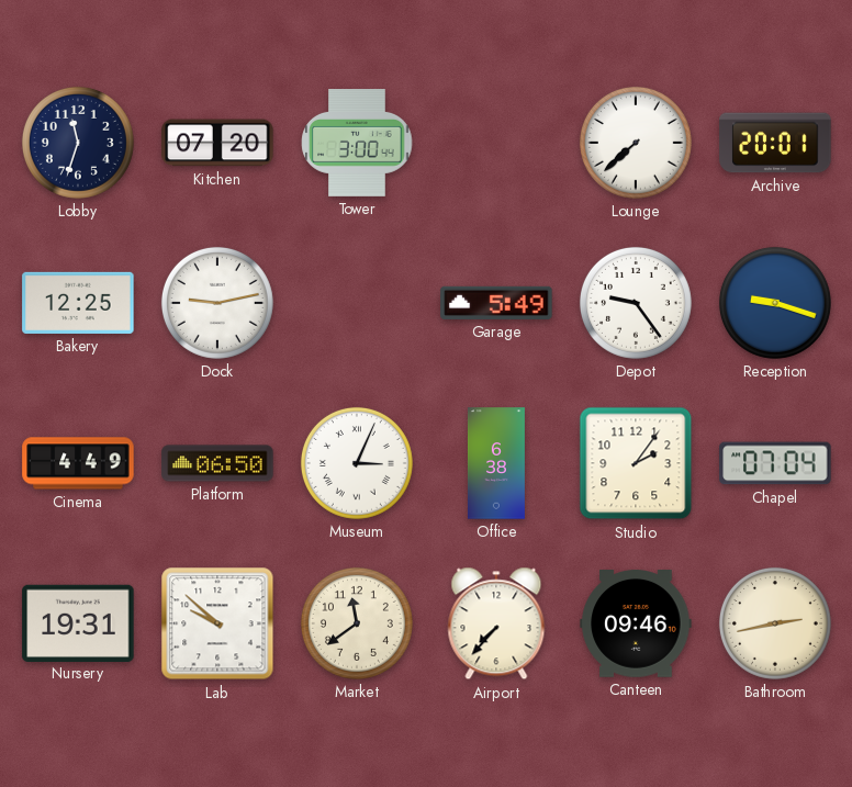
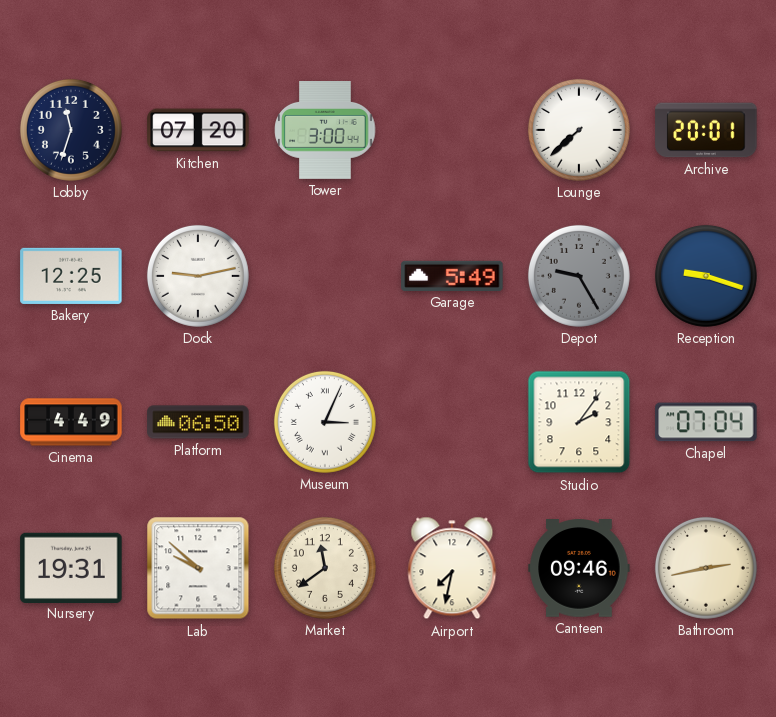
Depot: 9:24 -> 9:25
Depot dial: white -> grey
Office: 6:38 -> none
Airport: 7:37 -> 7:32
